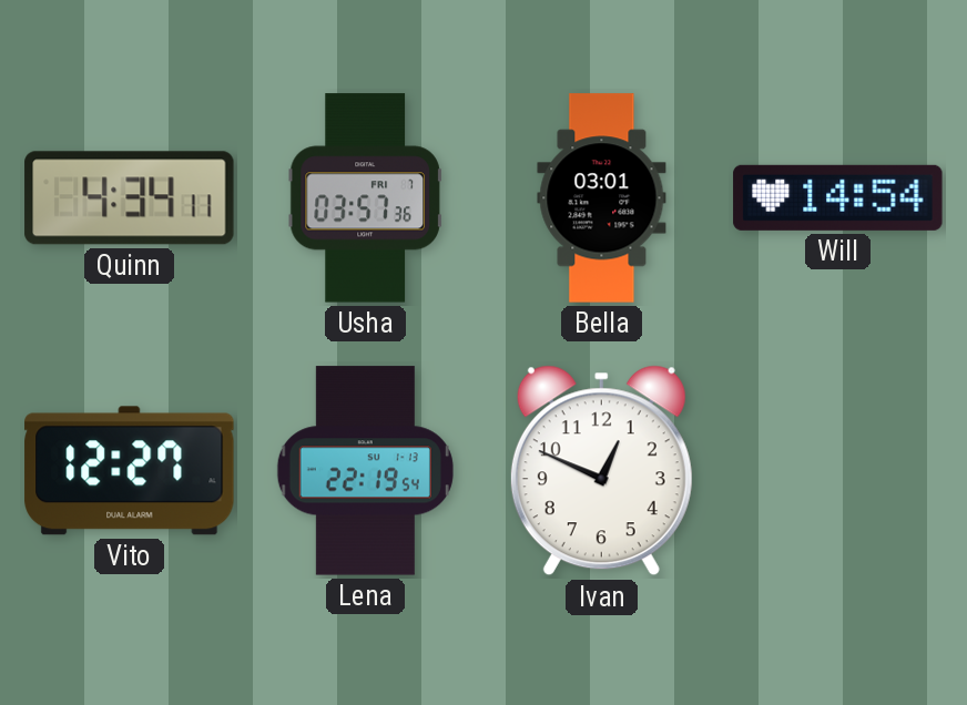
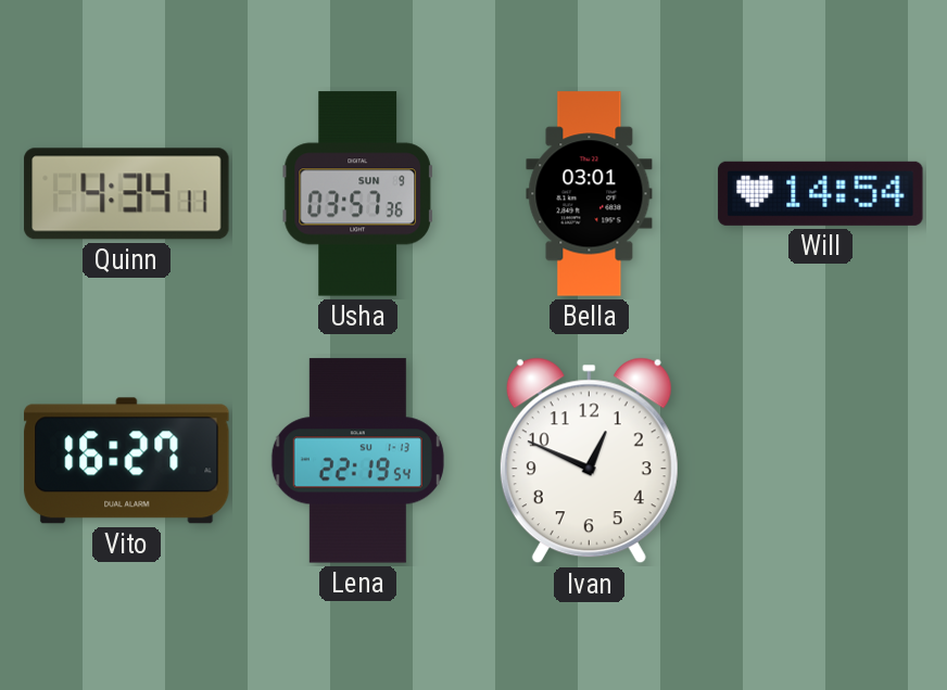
Usha date: FRI 7 -> SUN 9
Vito: 12:27 -> 16:27
